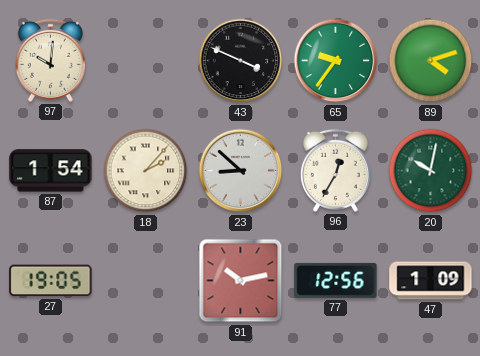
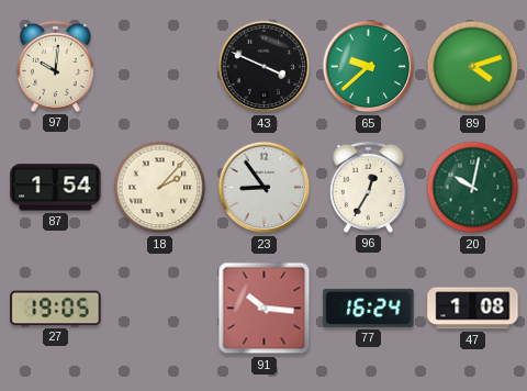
65: 9:36 -> 9:38
23: 8:52 -> 8:54
91: 10:13 -> 10:16
77: 12:56 -> 16:24
47: 1:09 -> 1:08
